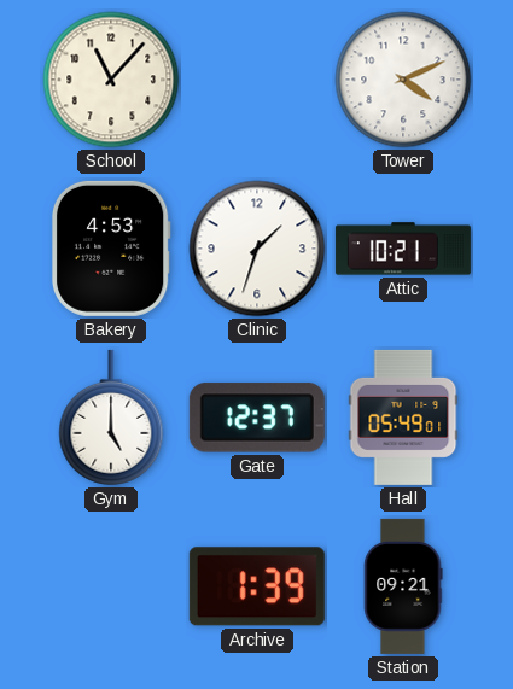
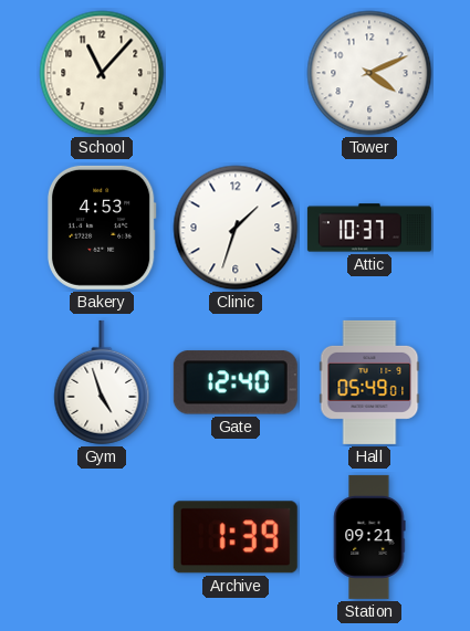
Attic: 10:21 -> 10:37
Gym: 5:00 -> 4:57
Gate: 12:37 -> 12:40
